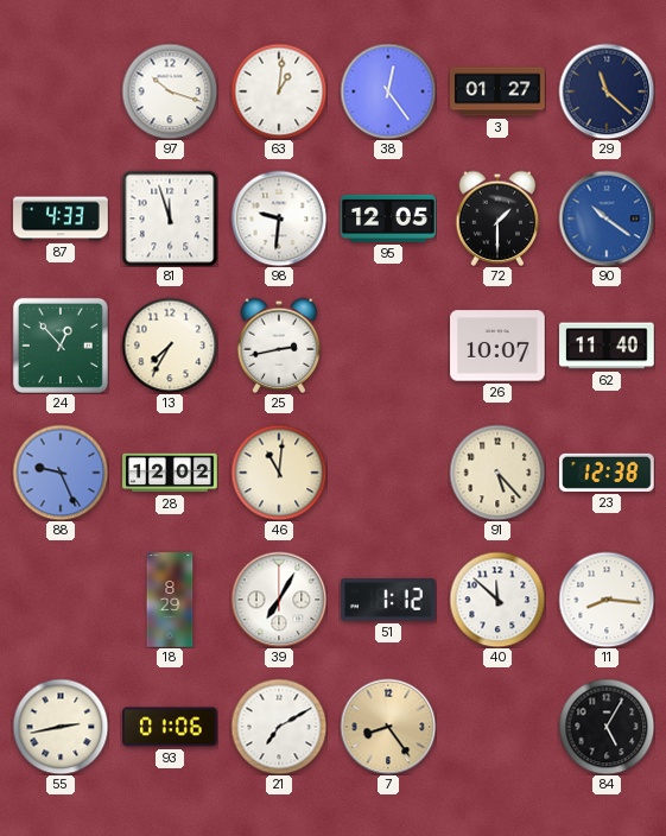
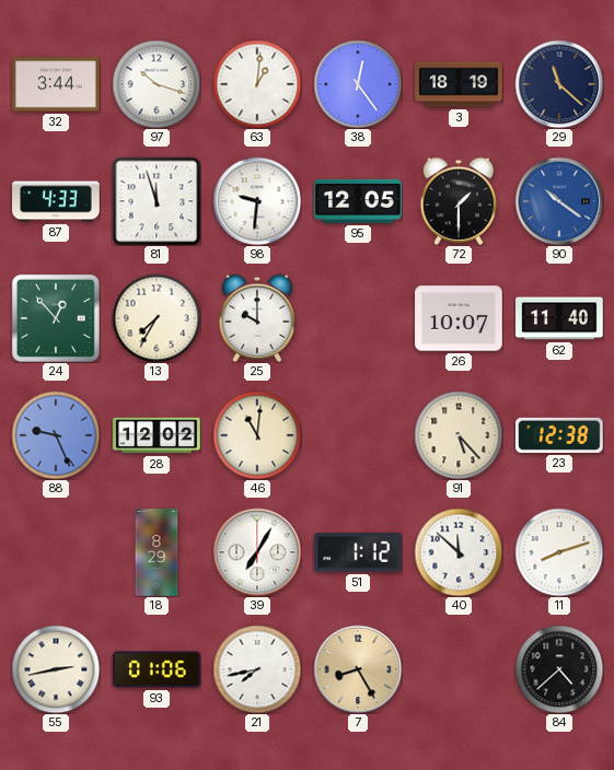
32: none -> 3:44
3: 01:27 -> 18:19
25: 2:43 -> 10:00
11: 8:16 -> 8:12
21: 7:10 -> 7:43
7: 8:24 -> 8:25
84: 5:05 -> 4:38
